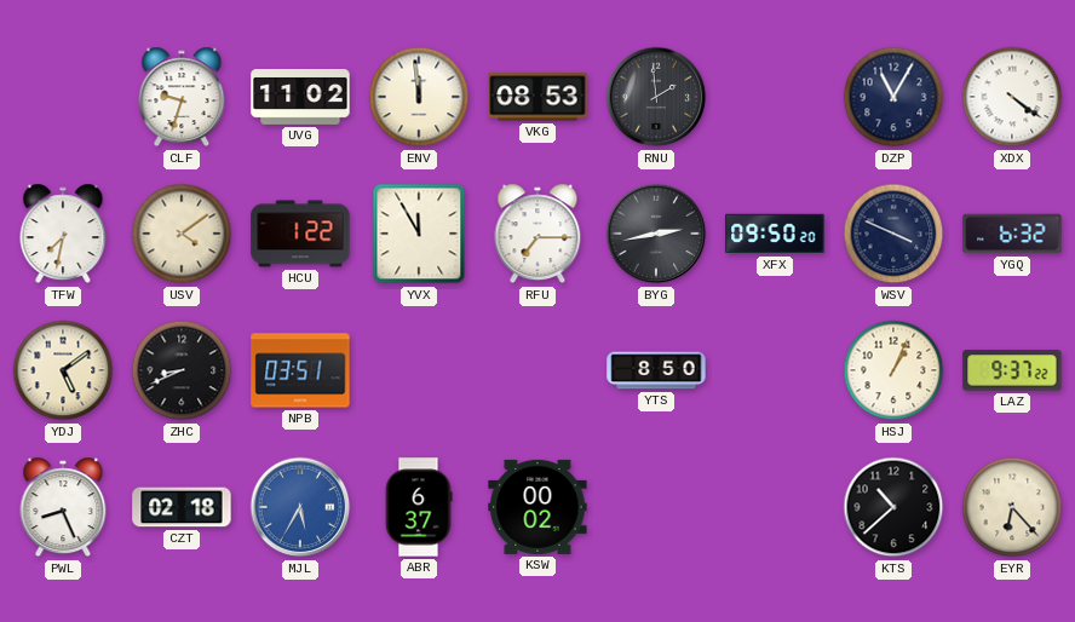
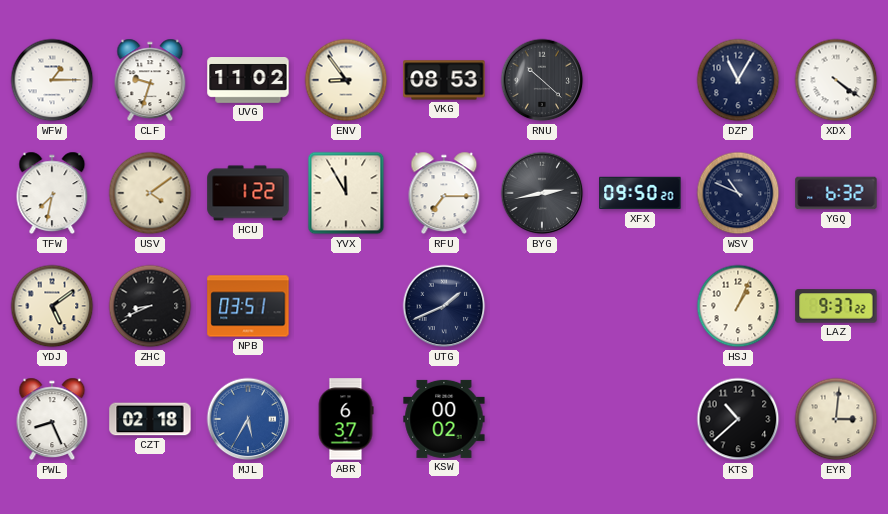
WFW: none -> 1:15
ENV: 11:59 -> 8:54
RNU: 1:59 -> 10:22
WSV: 3:49 -> 10:49
UTG: none -> 1:41
YTS: 8:50 -> none
EYR: 6:23 -> 3:01
